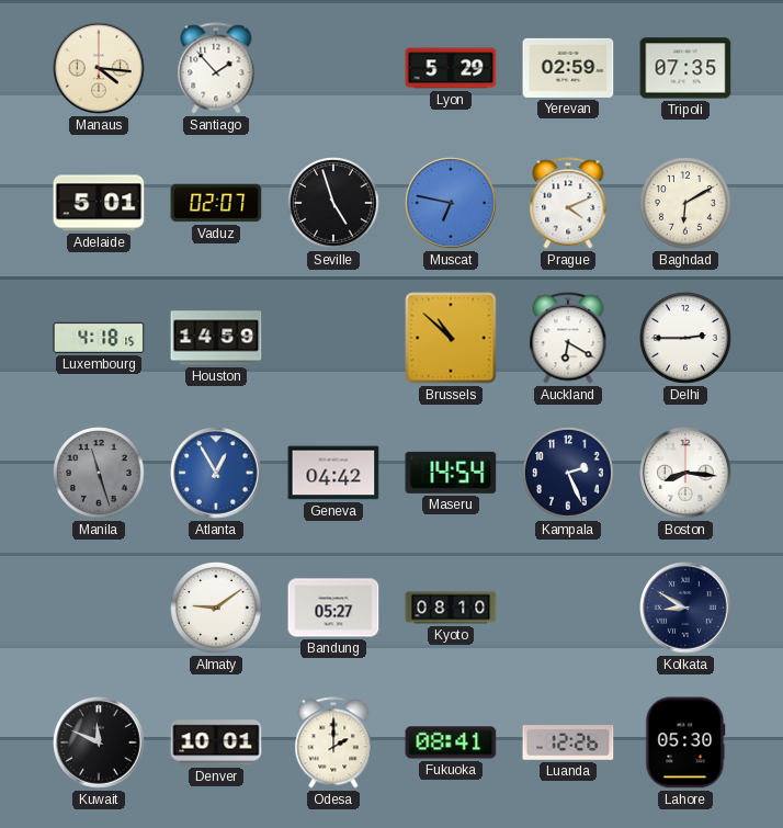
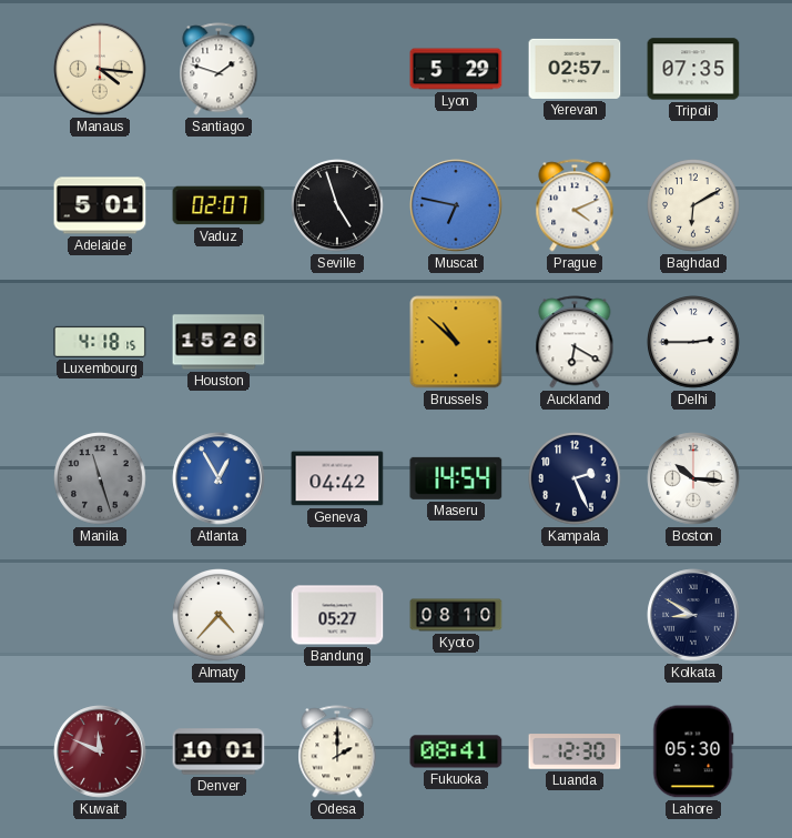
Santiago: 1:53 -> 1:48
Yerevan: 02:59 -> 02:57
Houston: 14:59 -> 15:26
Boston: 8:16 -> 10:16
Almaty: 9:09 -> 4:37
Kuwait dial: black -> burgundy
Luanda: 12:26 -> 12:30
